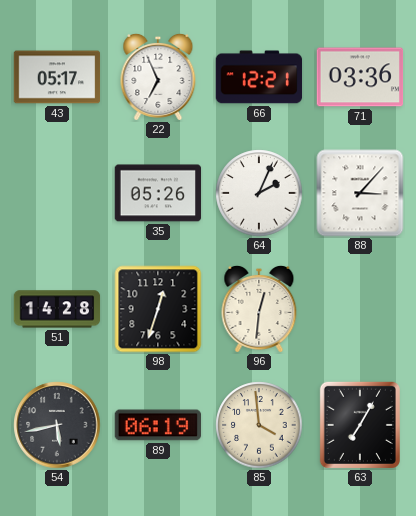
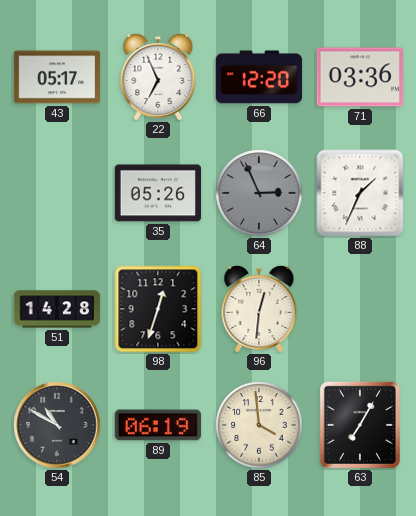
66: 12:21 -> 12:20
64: 2:04 -> 2:56
64 dial: white -> grey
88: 3:07 -> 1:34
54: 5:43 -> 10:50
